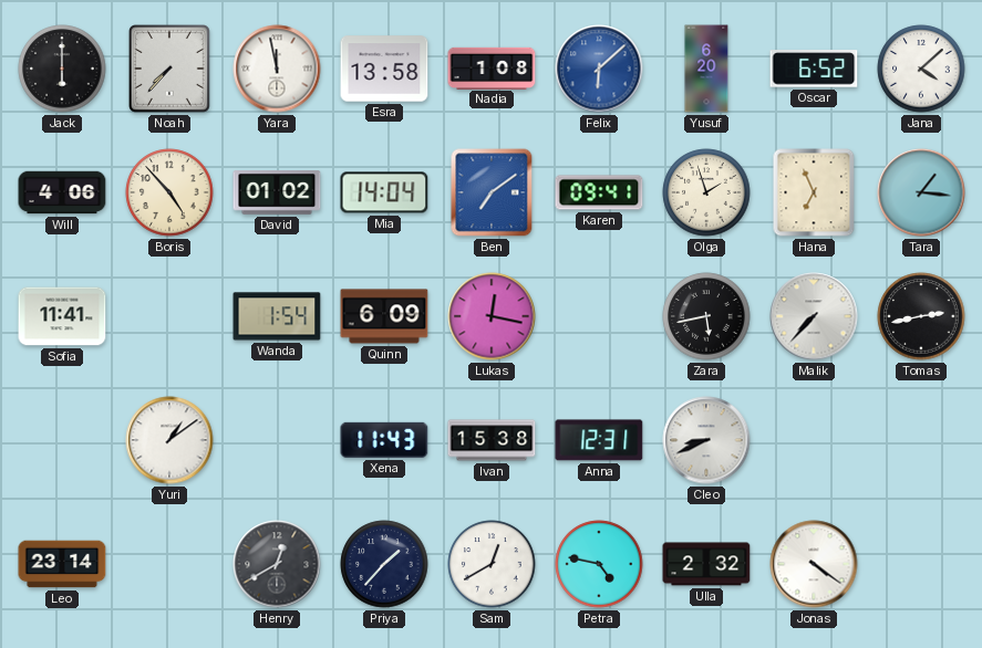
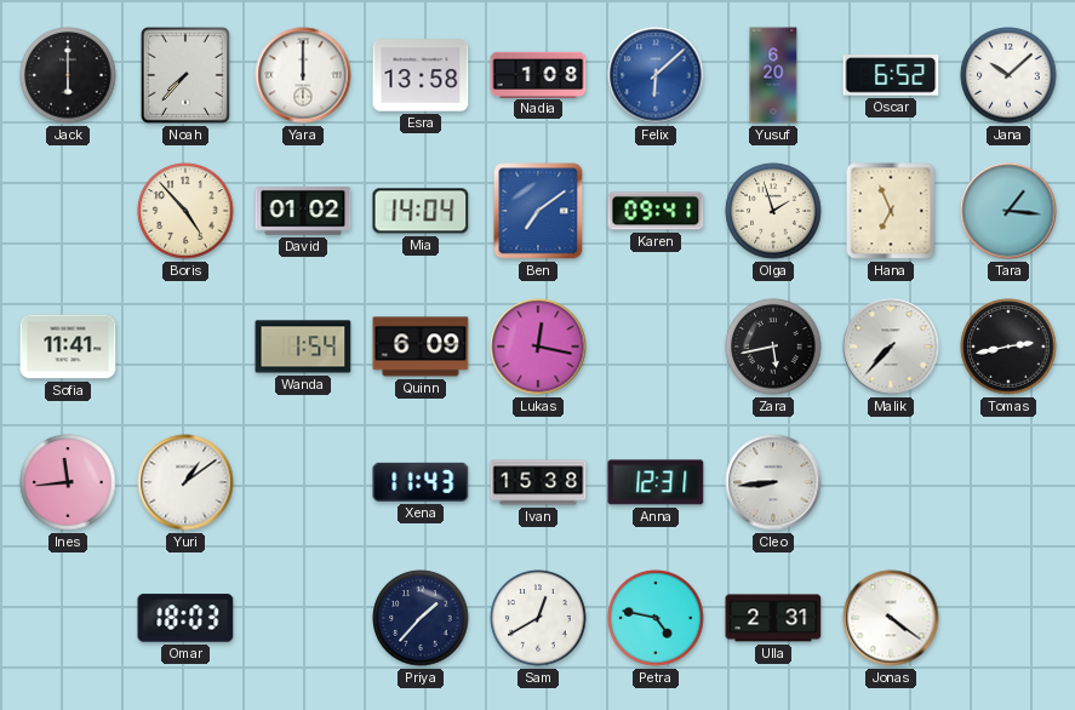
Yara: 11:58 -> 12:00
Jana: 4:08 -> 10:08
Will: 4:06 -> none
Ines: none -> 11:44
Cleo: 8:41 -> 8:44
Leo: 23:14 -> none
Omar: none -> 18:03
Henry: 12:40 -> none
Ulla: 2:32 -> 2:31
